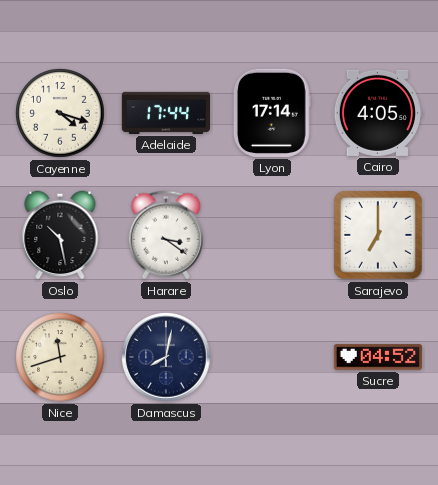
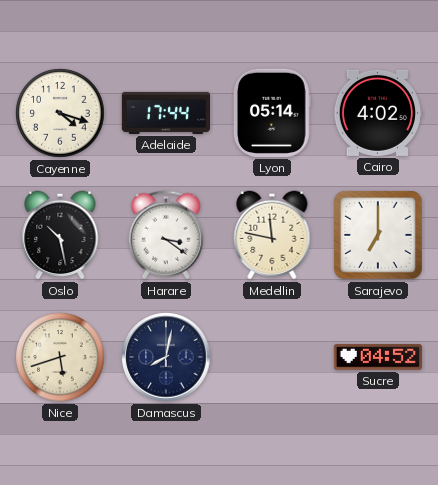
Lyon: 17:14 -> 05:14
Cairo: 4:05 -> 4:02
Medellin: none -> 11:47
Nice: 11:42 -> 5:42
